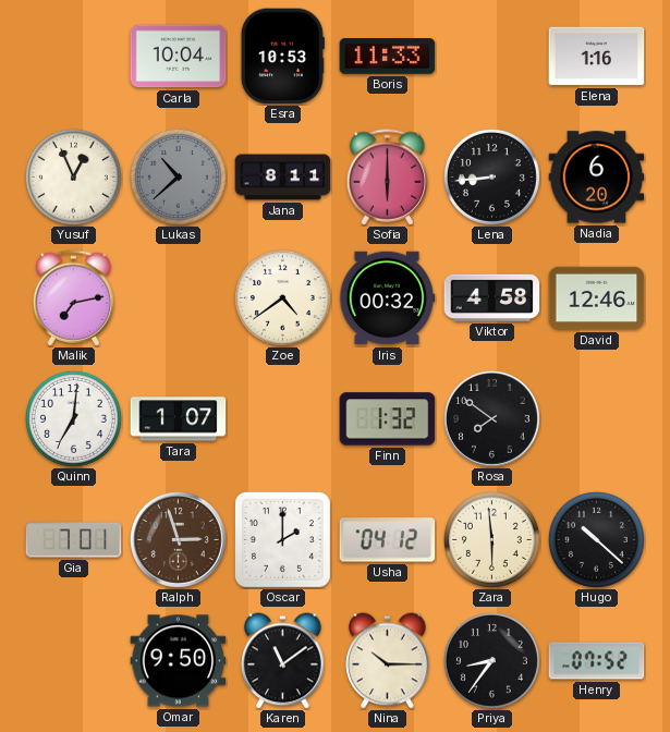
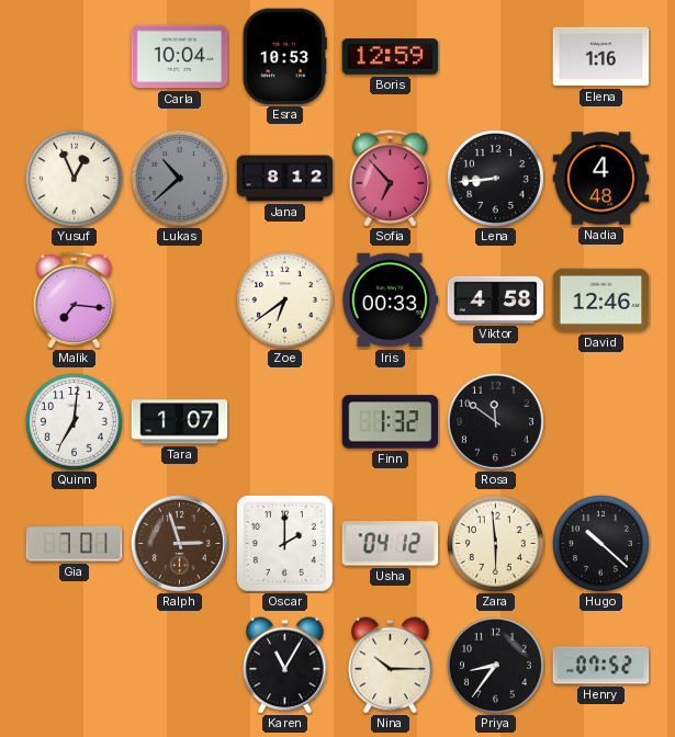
Boris: 11:33 -> 12:59
Jana: 8:11 -> 8:12
Sofia: 6:00 -> 6:53
Nadia: 6:20 -> 4:48
Malik: 7:13 -> 7:16
Zoe: 4:39 -> 6:39
Iris: 00:32 -> 00:33
Rosa: 7:51 -> 11:51
Omar: 9:50 -> none
Karen: 11:09 -> 11:05
